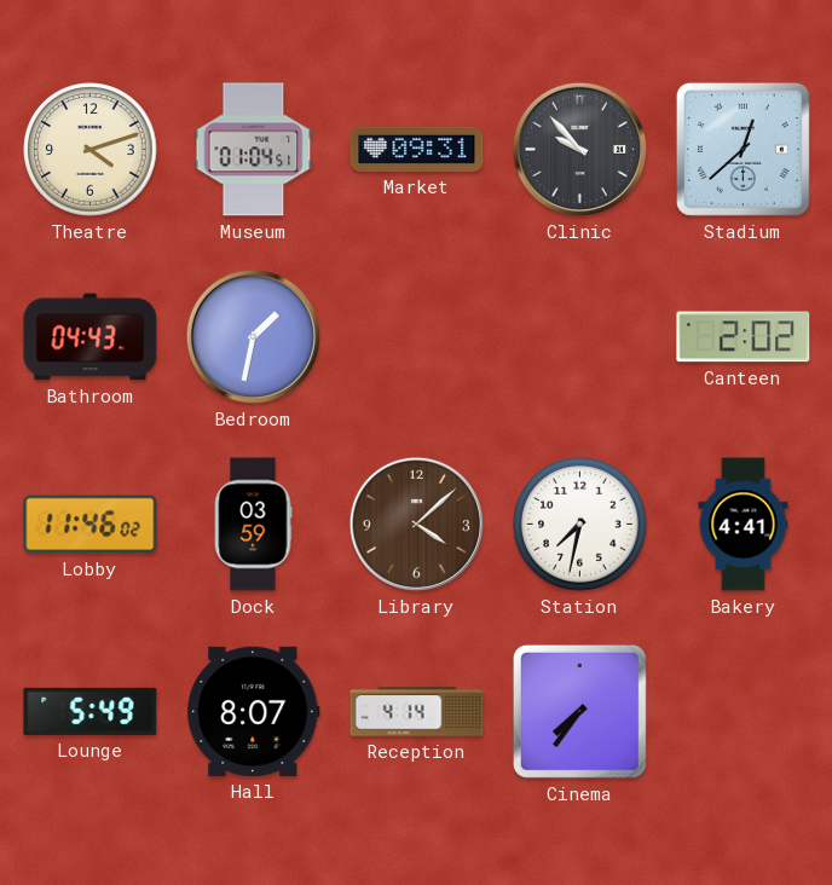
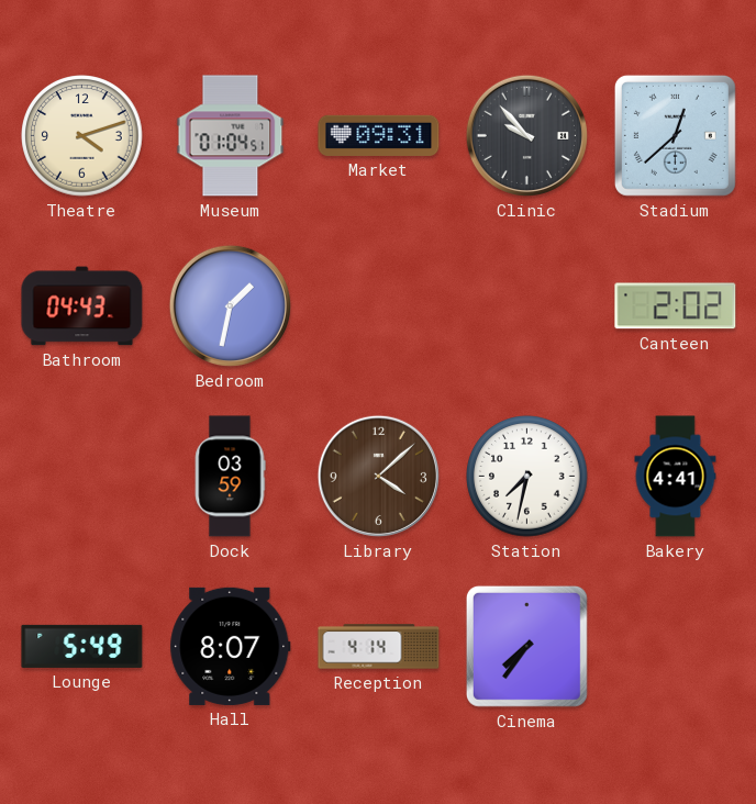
Lobby: 11:46 -> none
